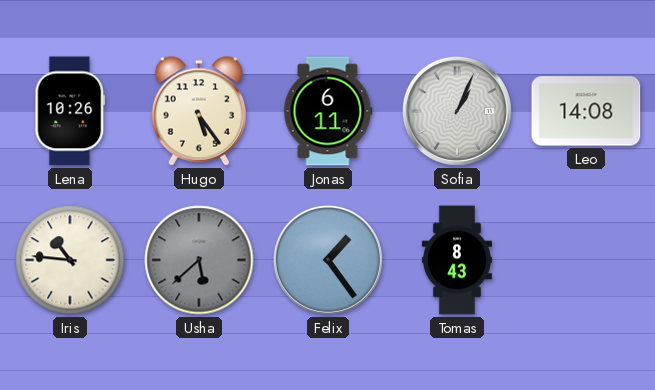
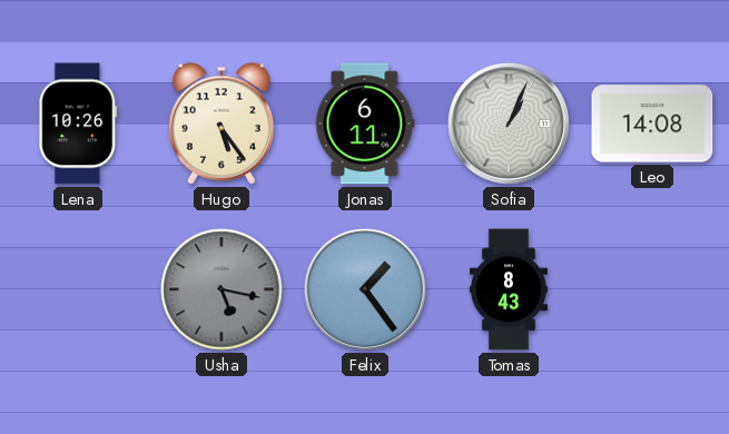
Iris: 10:46 -> none
Usha: 5:38 -> 5:17
